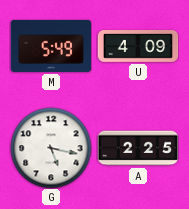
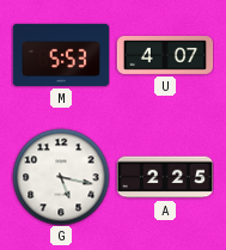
M: 5:49 -> 5:53
U: 4:09 -> 4:07
